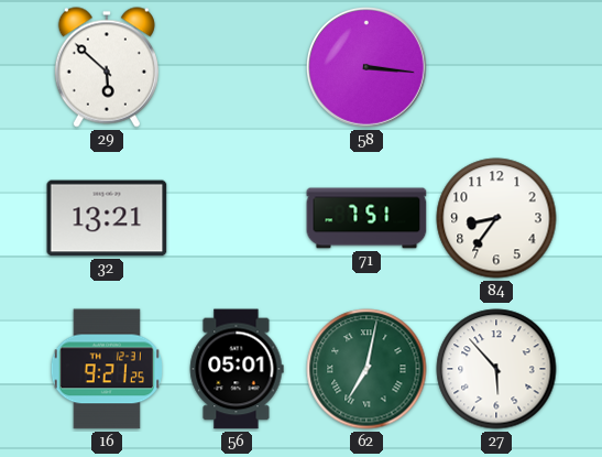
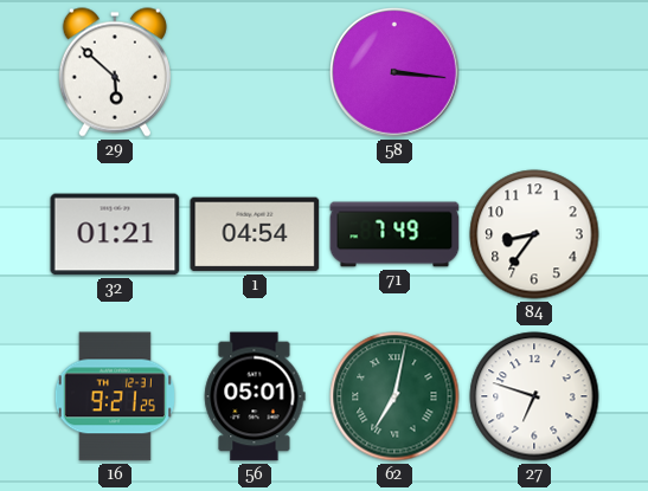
32: 13:21 -> 01:21
1: none -> 04:54
71: 7:51 -> 7:49
27: 5:53 -> 6:48
